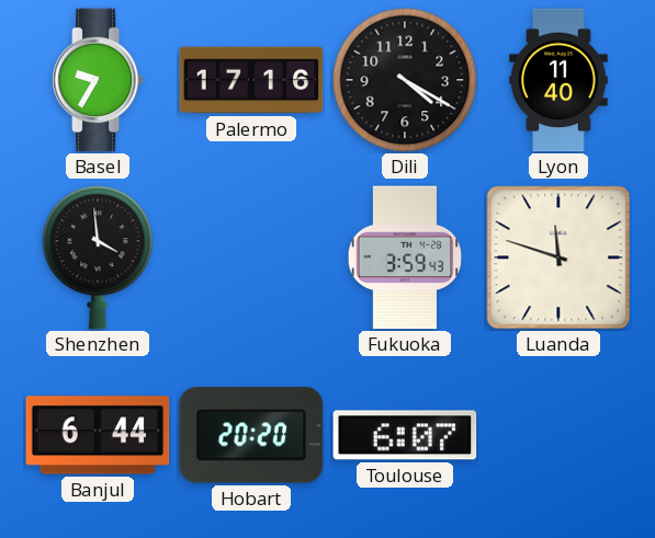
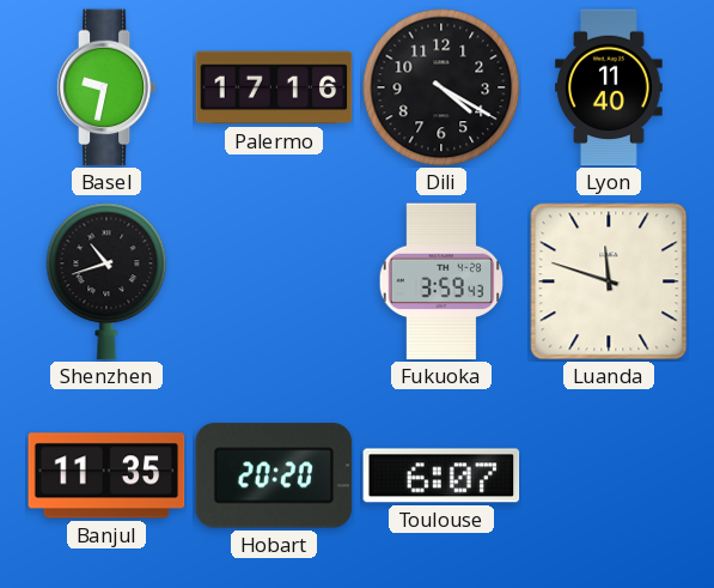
Basel: 9:35 -> 9:32
Shenzhen: 3:59 -> 10:42
Banjul: 6:44 -> 11:35
